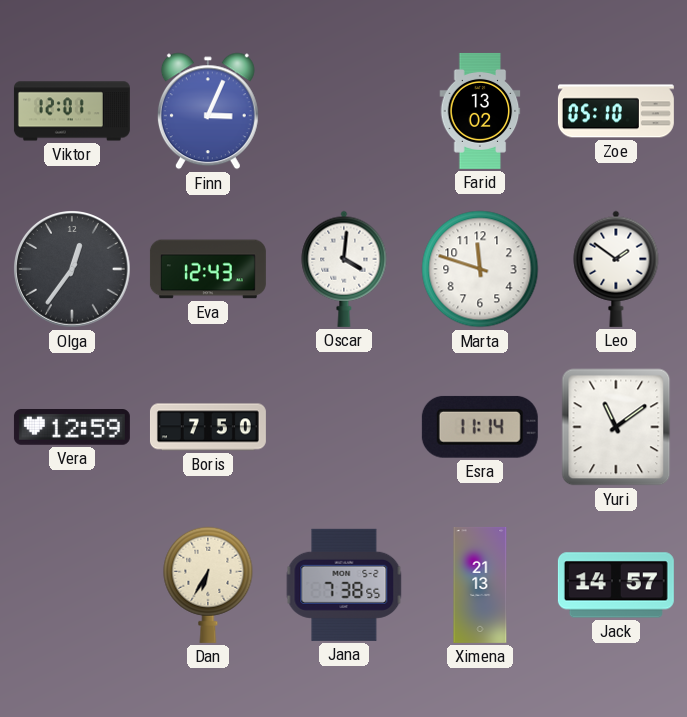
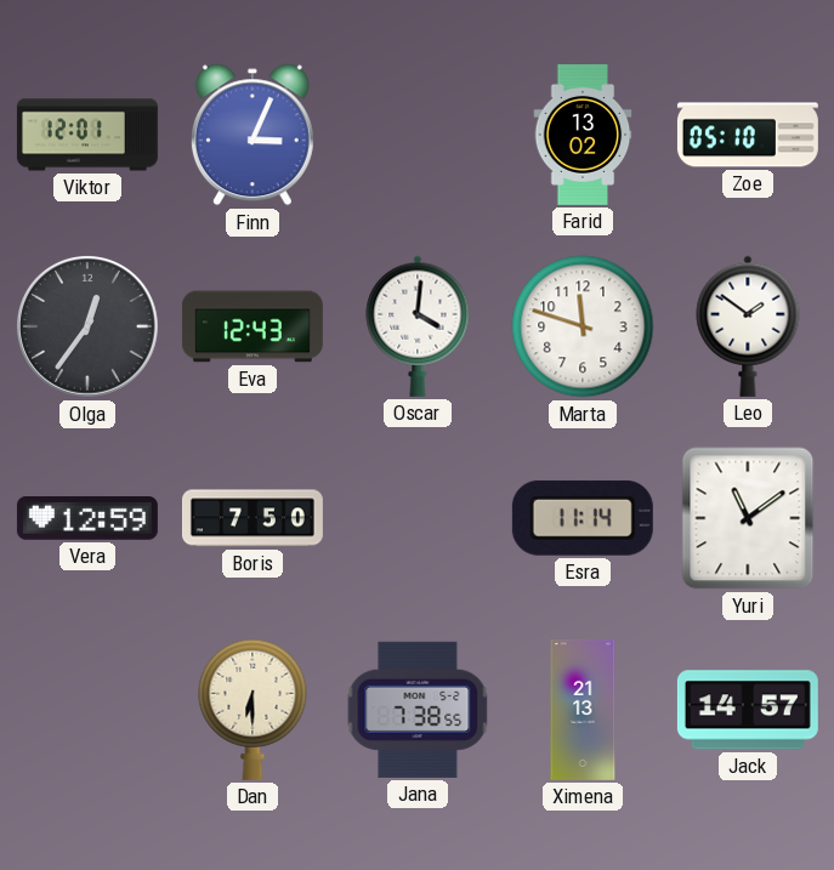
Dan: 6:35 -> 6:30
